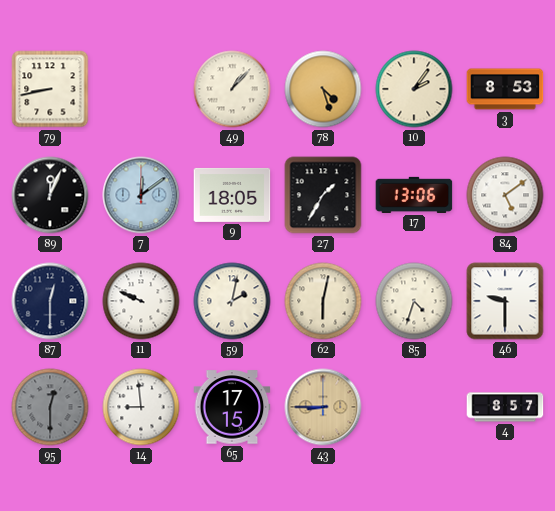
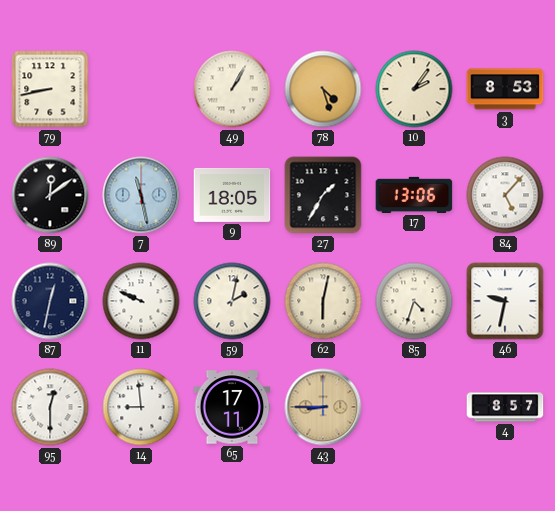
49: 1:07 -> 1:05
89: 12:04 -> 12:09
7: 12:09 -> 11:28
84: 5:09 -> 5:07
87: 12:30 -> 12:32
46: 9:30 -> 9:32
95 dial: grey -> white
65: 17:15 -> 17:11
